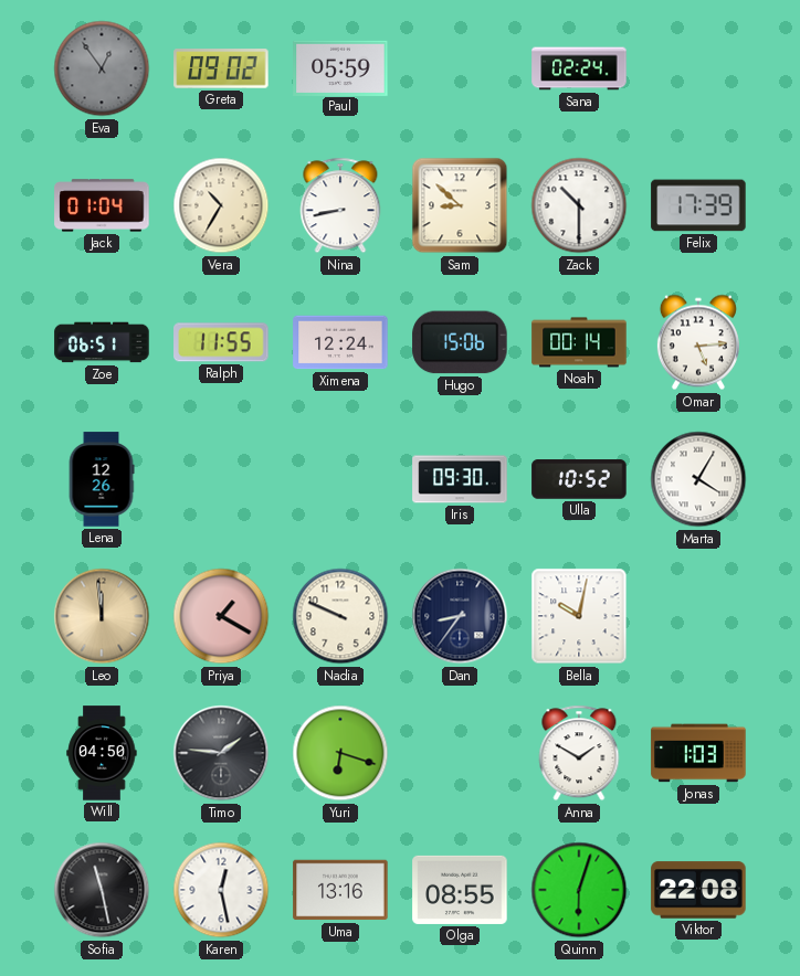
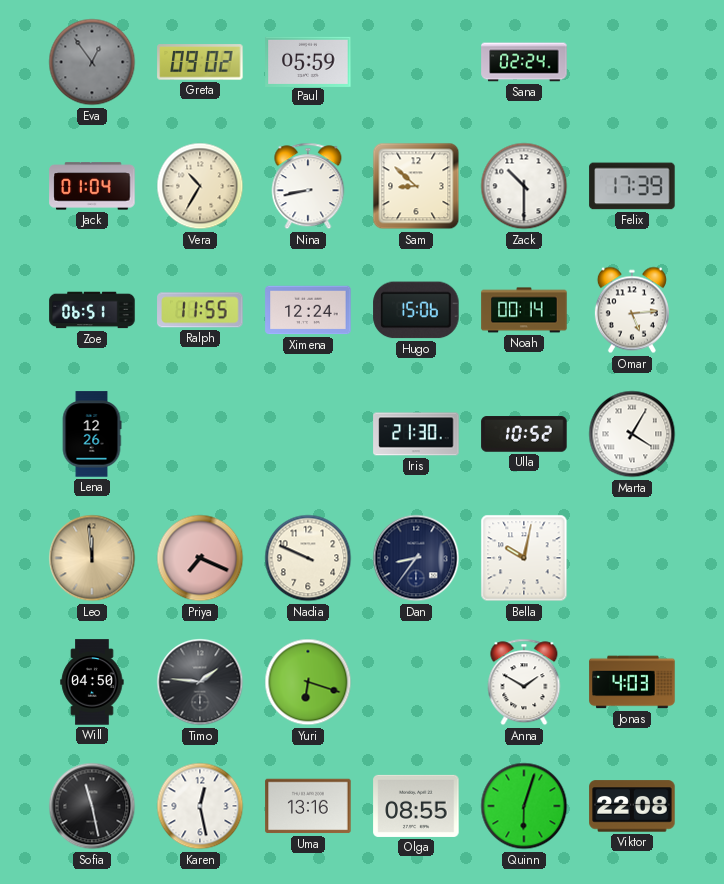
Iris: 09:30 -> 21:30
Priya: 1:20 -> 7:19
Jonas: 1:03 -> 4:03
